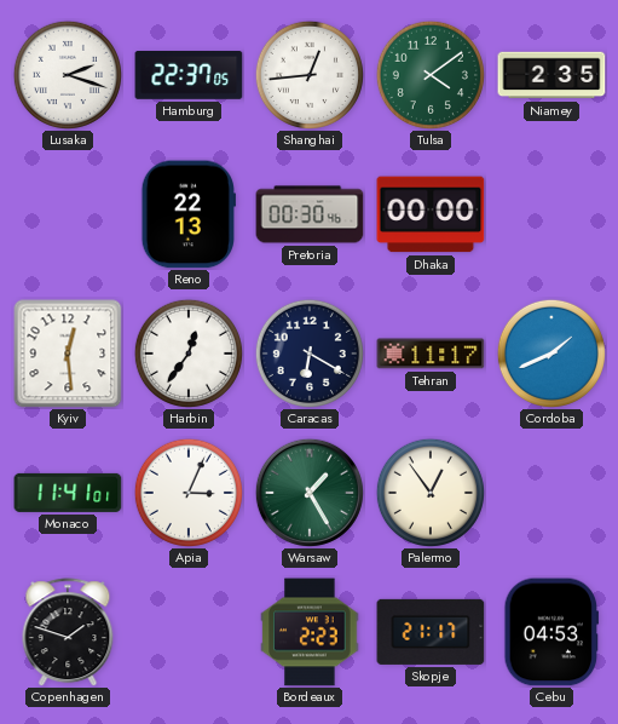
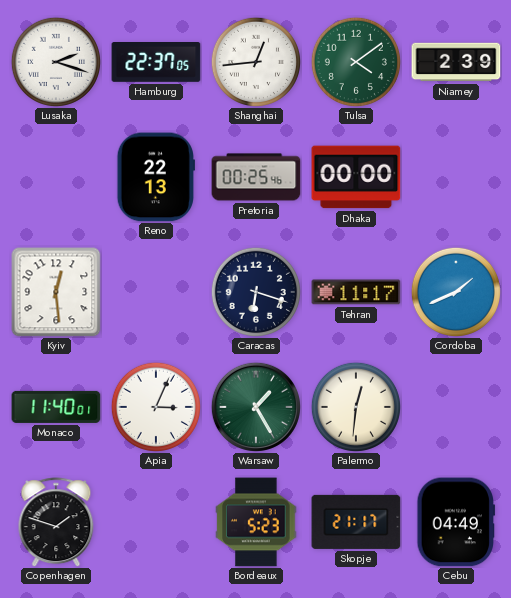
Niamey: 2:35 -> 2:39
Pretoria: 00:30 -> 00:25
Harbin: 12:36 -> none
Caracas: 6:20 -> 6:18
Monaco: 11:41 -> 11:40
Palermo: 12:54 -> 12:31
Bordeaux: 2:23 -> 5:23
Cebu: 04:53 -> 04:49
